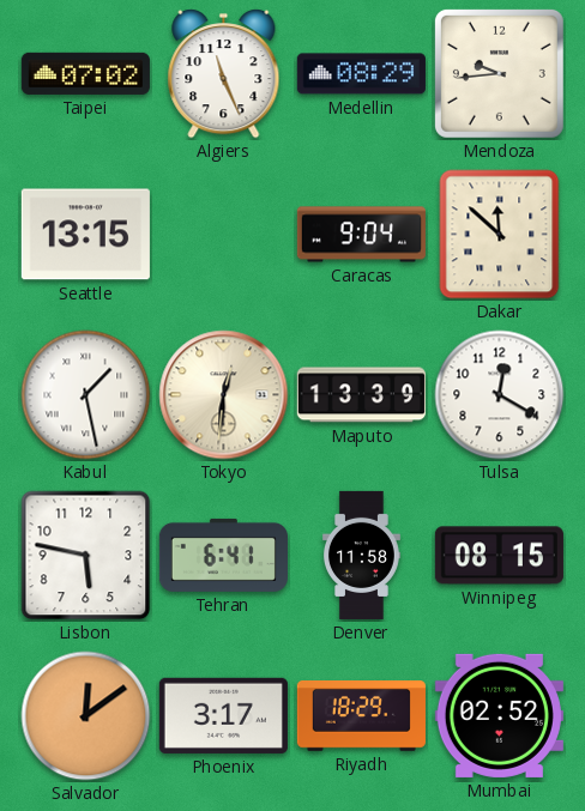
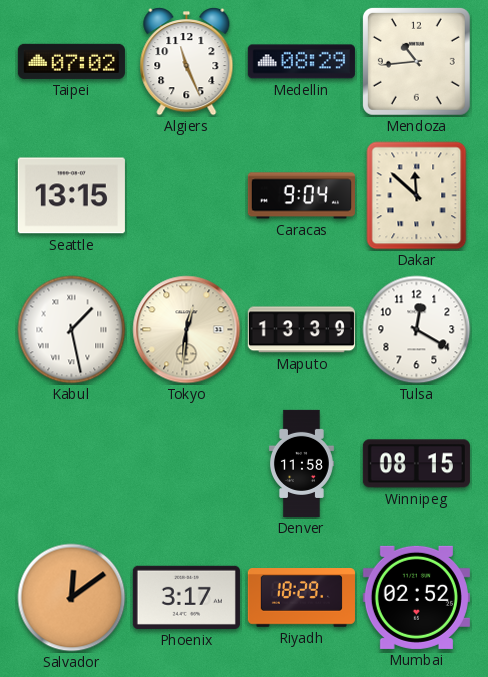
Mendoza: 9:44 -> 10:44
Lisbon: 5:47 -> none
Tehran: 6:41 -> none
